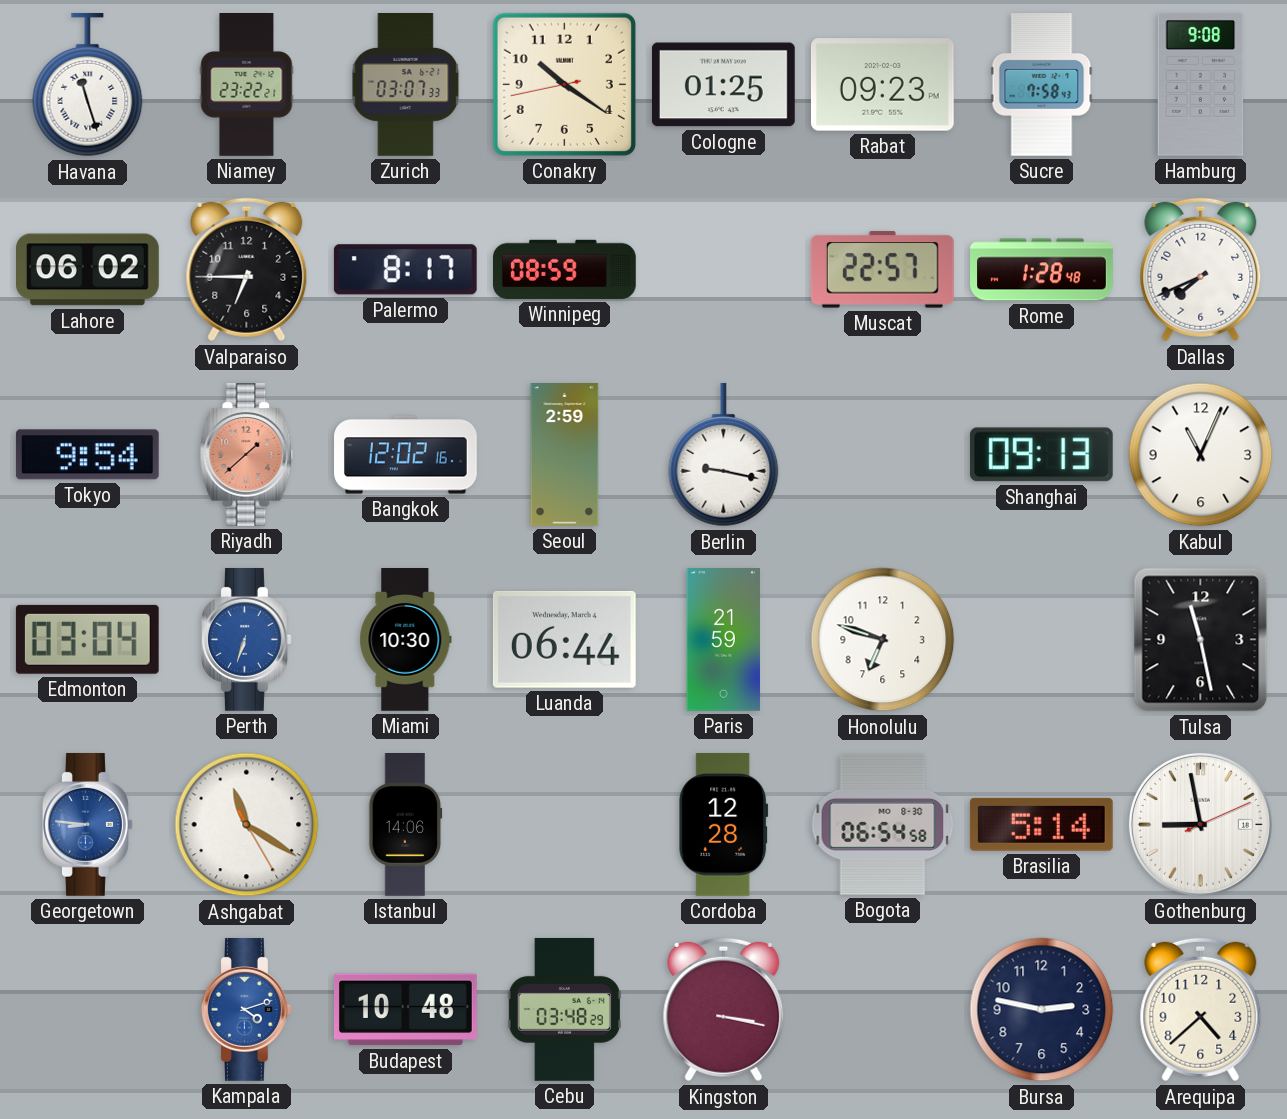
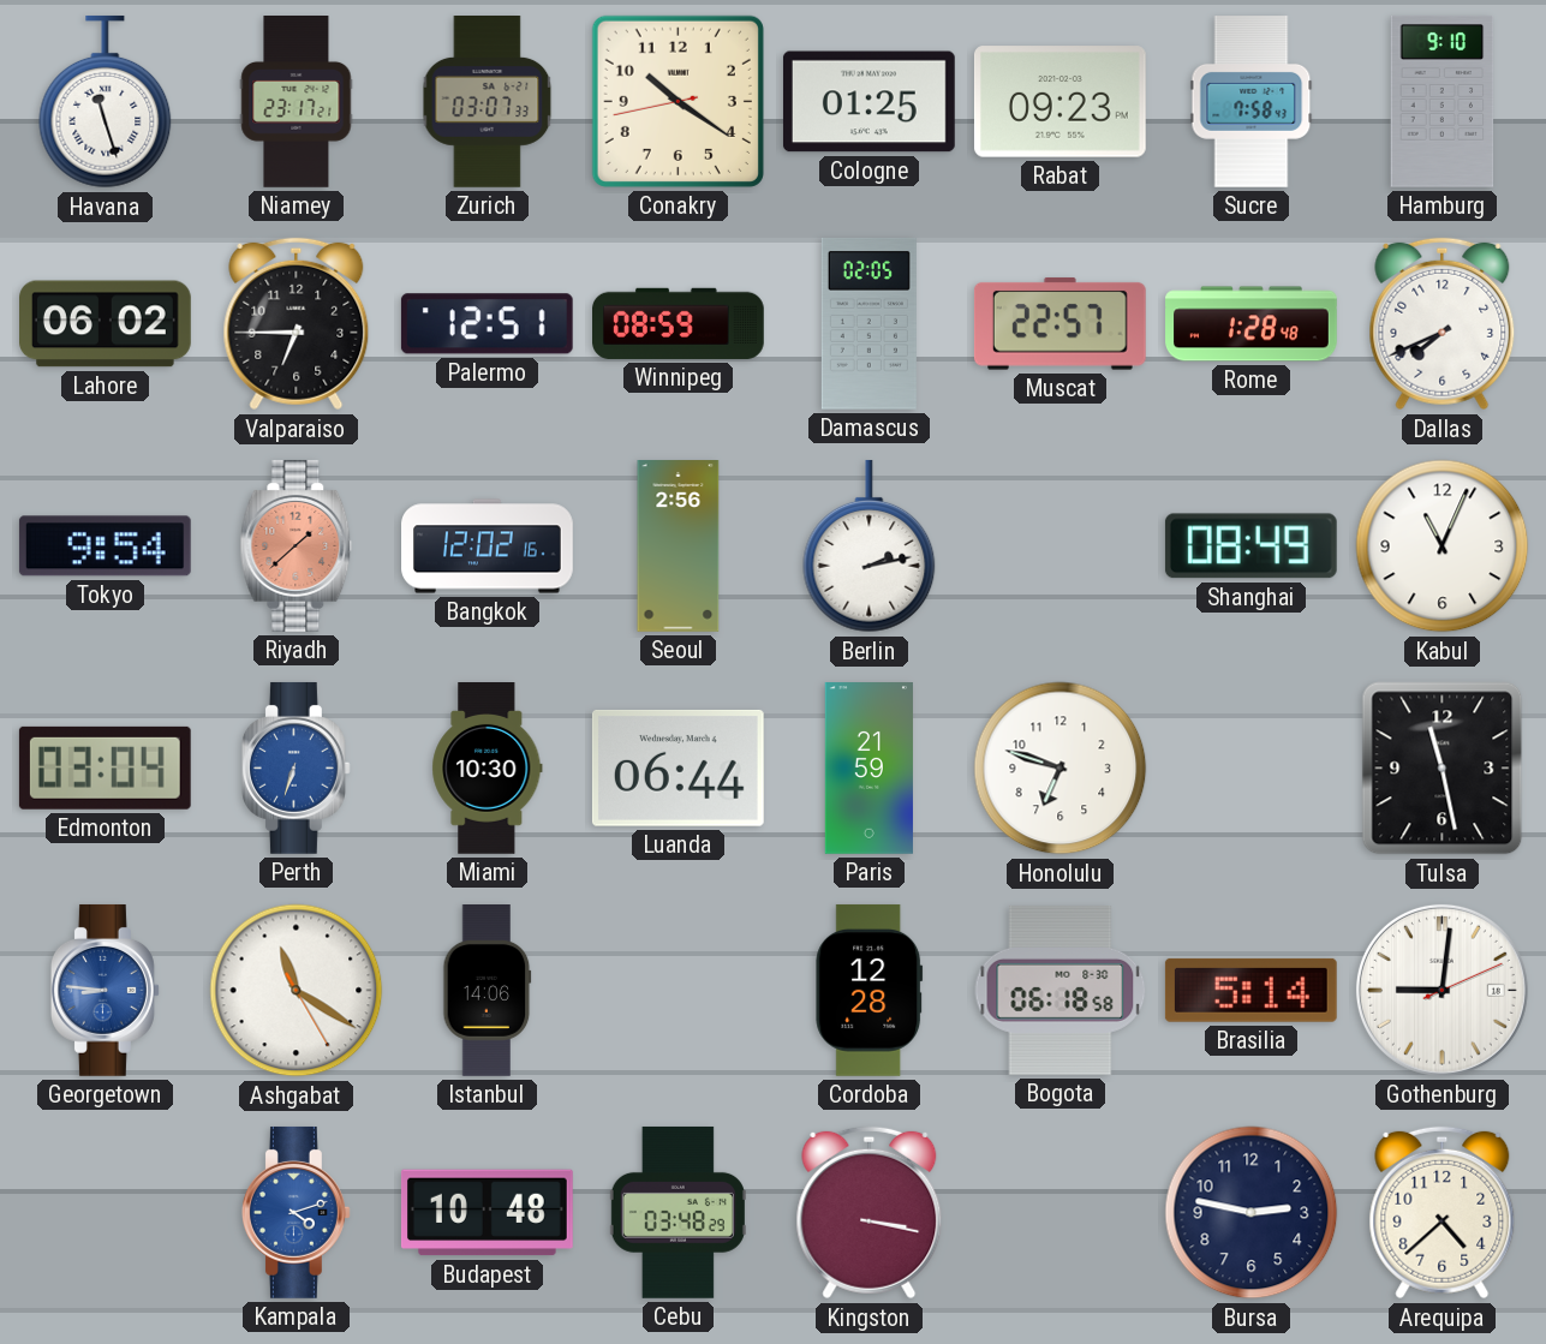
Niamey: 23:22 -> 23:17
Hamburg: 9:08 -> 9:10
Palermo: 8:17 -> 12:51
Damascus: none -> 02:05
Seoul: 2:59 -> 2:56
Berlin: 9:17 -> 2:13
Shanghai: 09:13 -> 08:49
Bogota: 06:54 -> 06:18
Gothenburg: 8:58 -> 9:01
